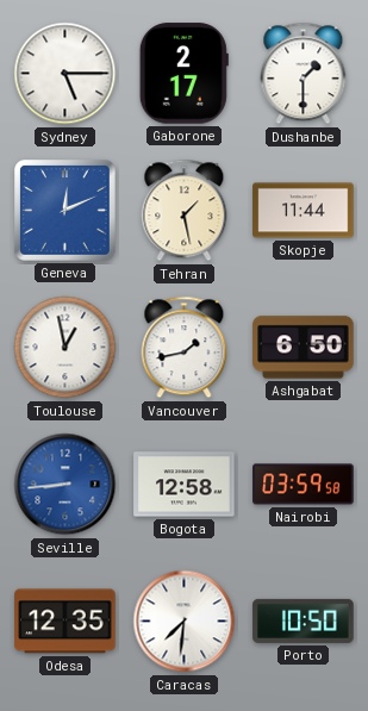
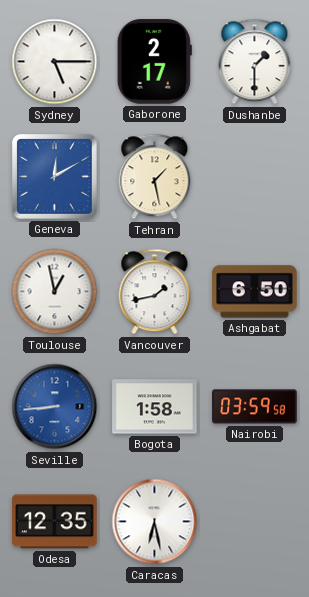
Geneva: 12:11 -> 12:10
Skopje: 11:44 -> none
Bogota: 12:58 -> 1:58
Caracas: 7:31 -> 6:28
Porto: 10:50 -> none
